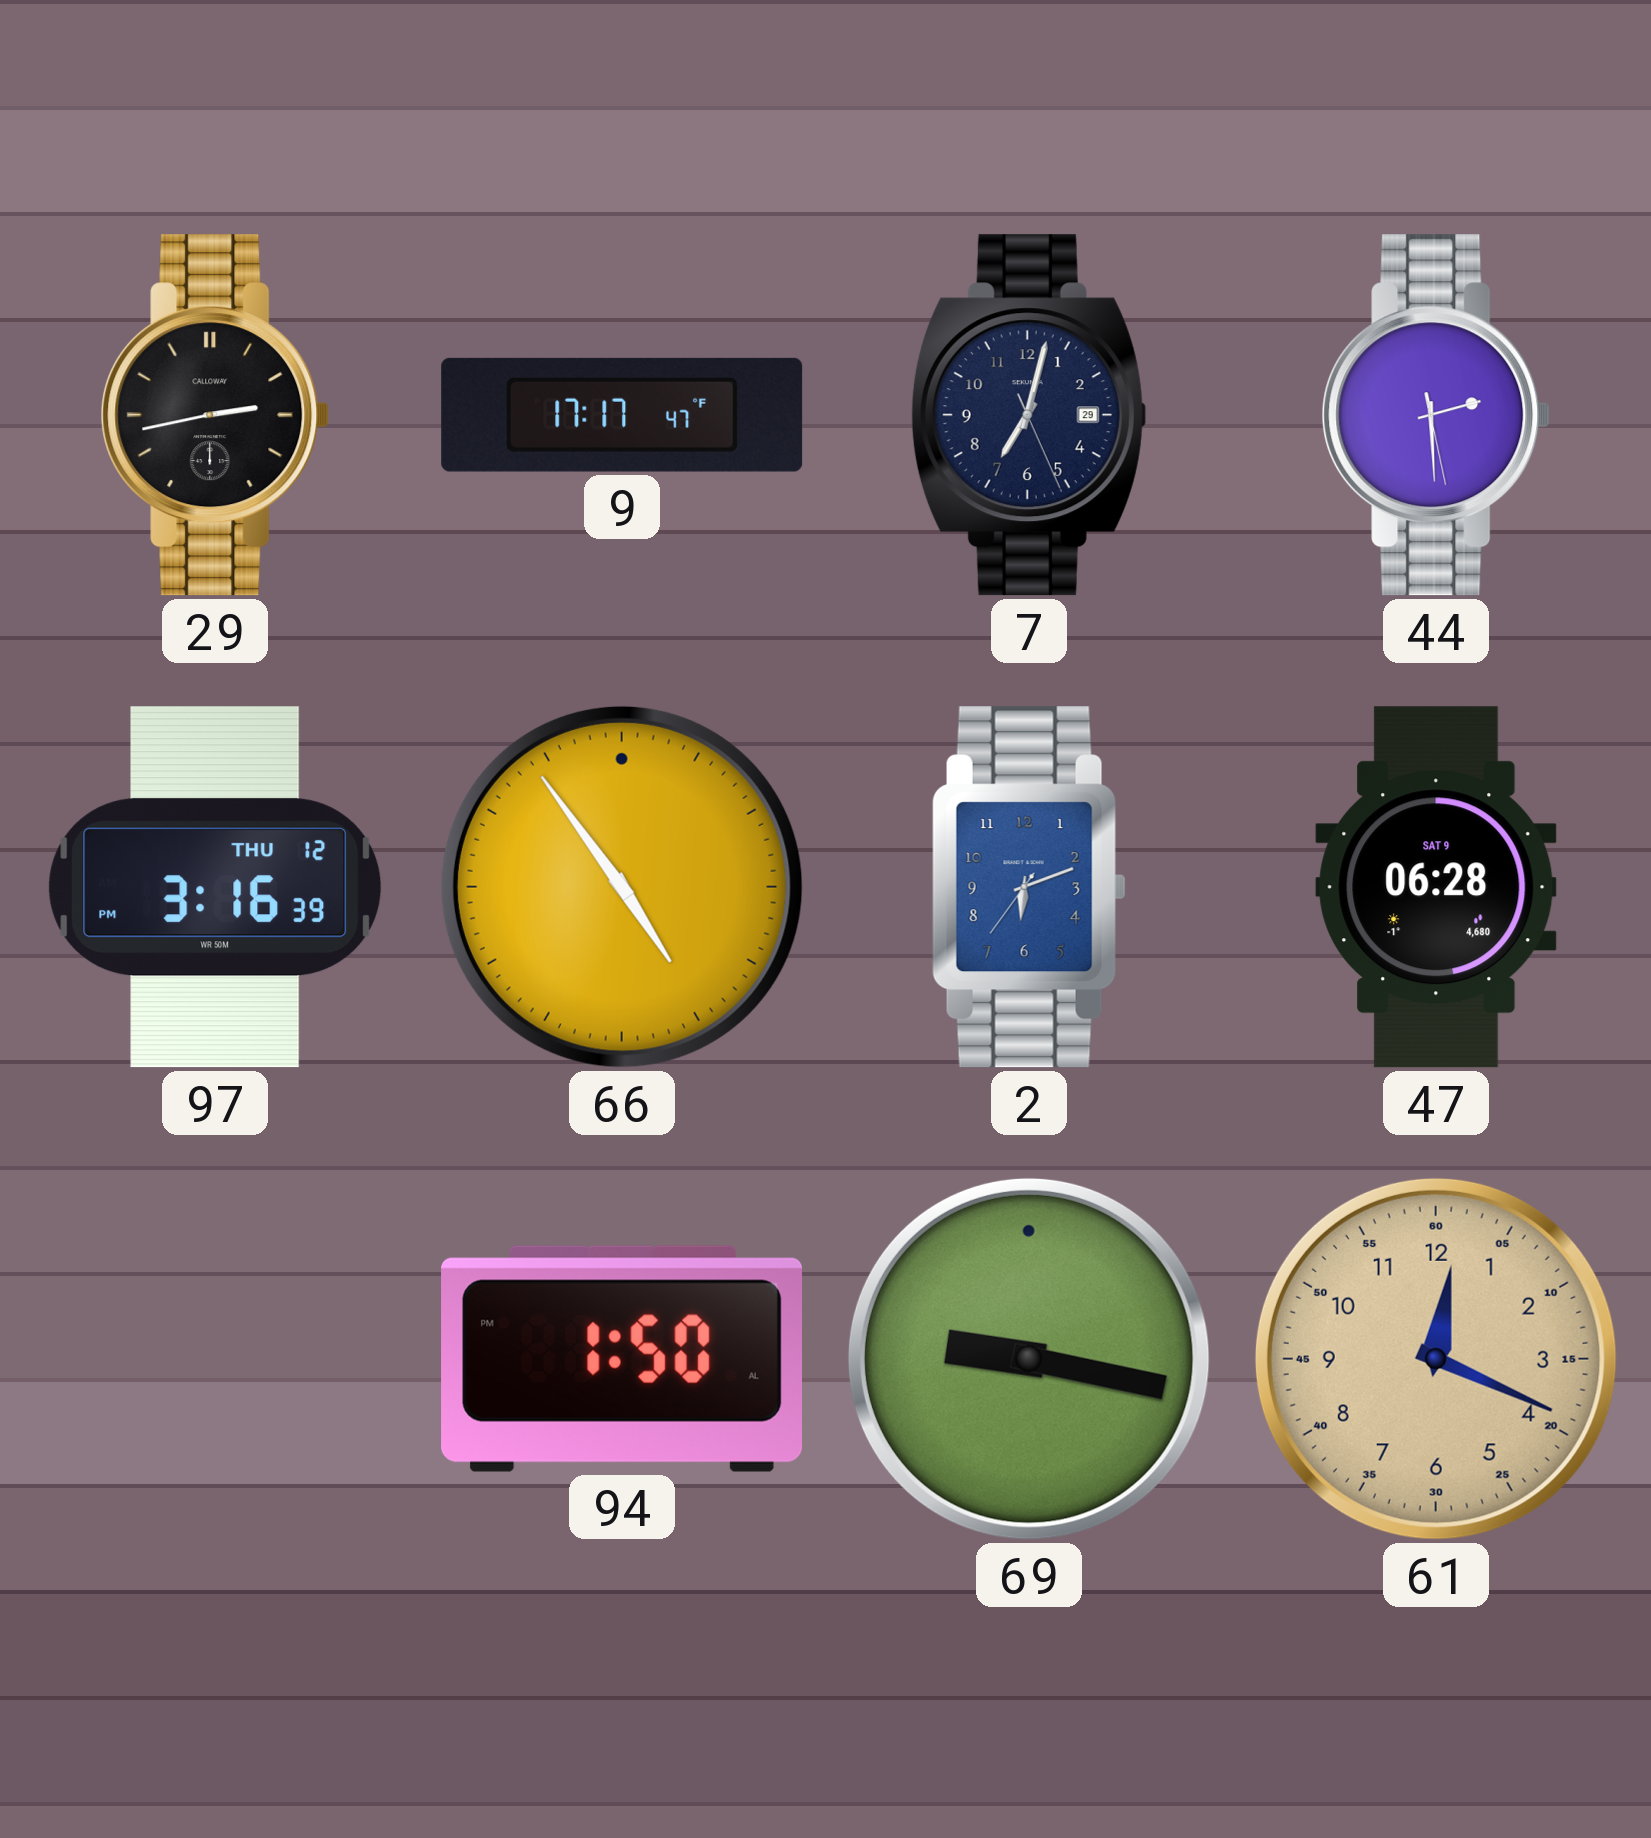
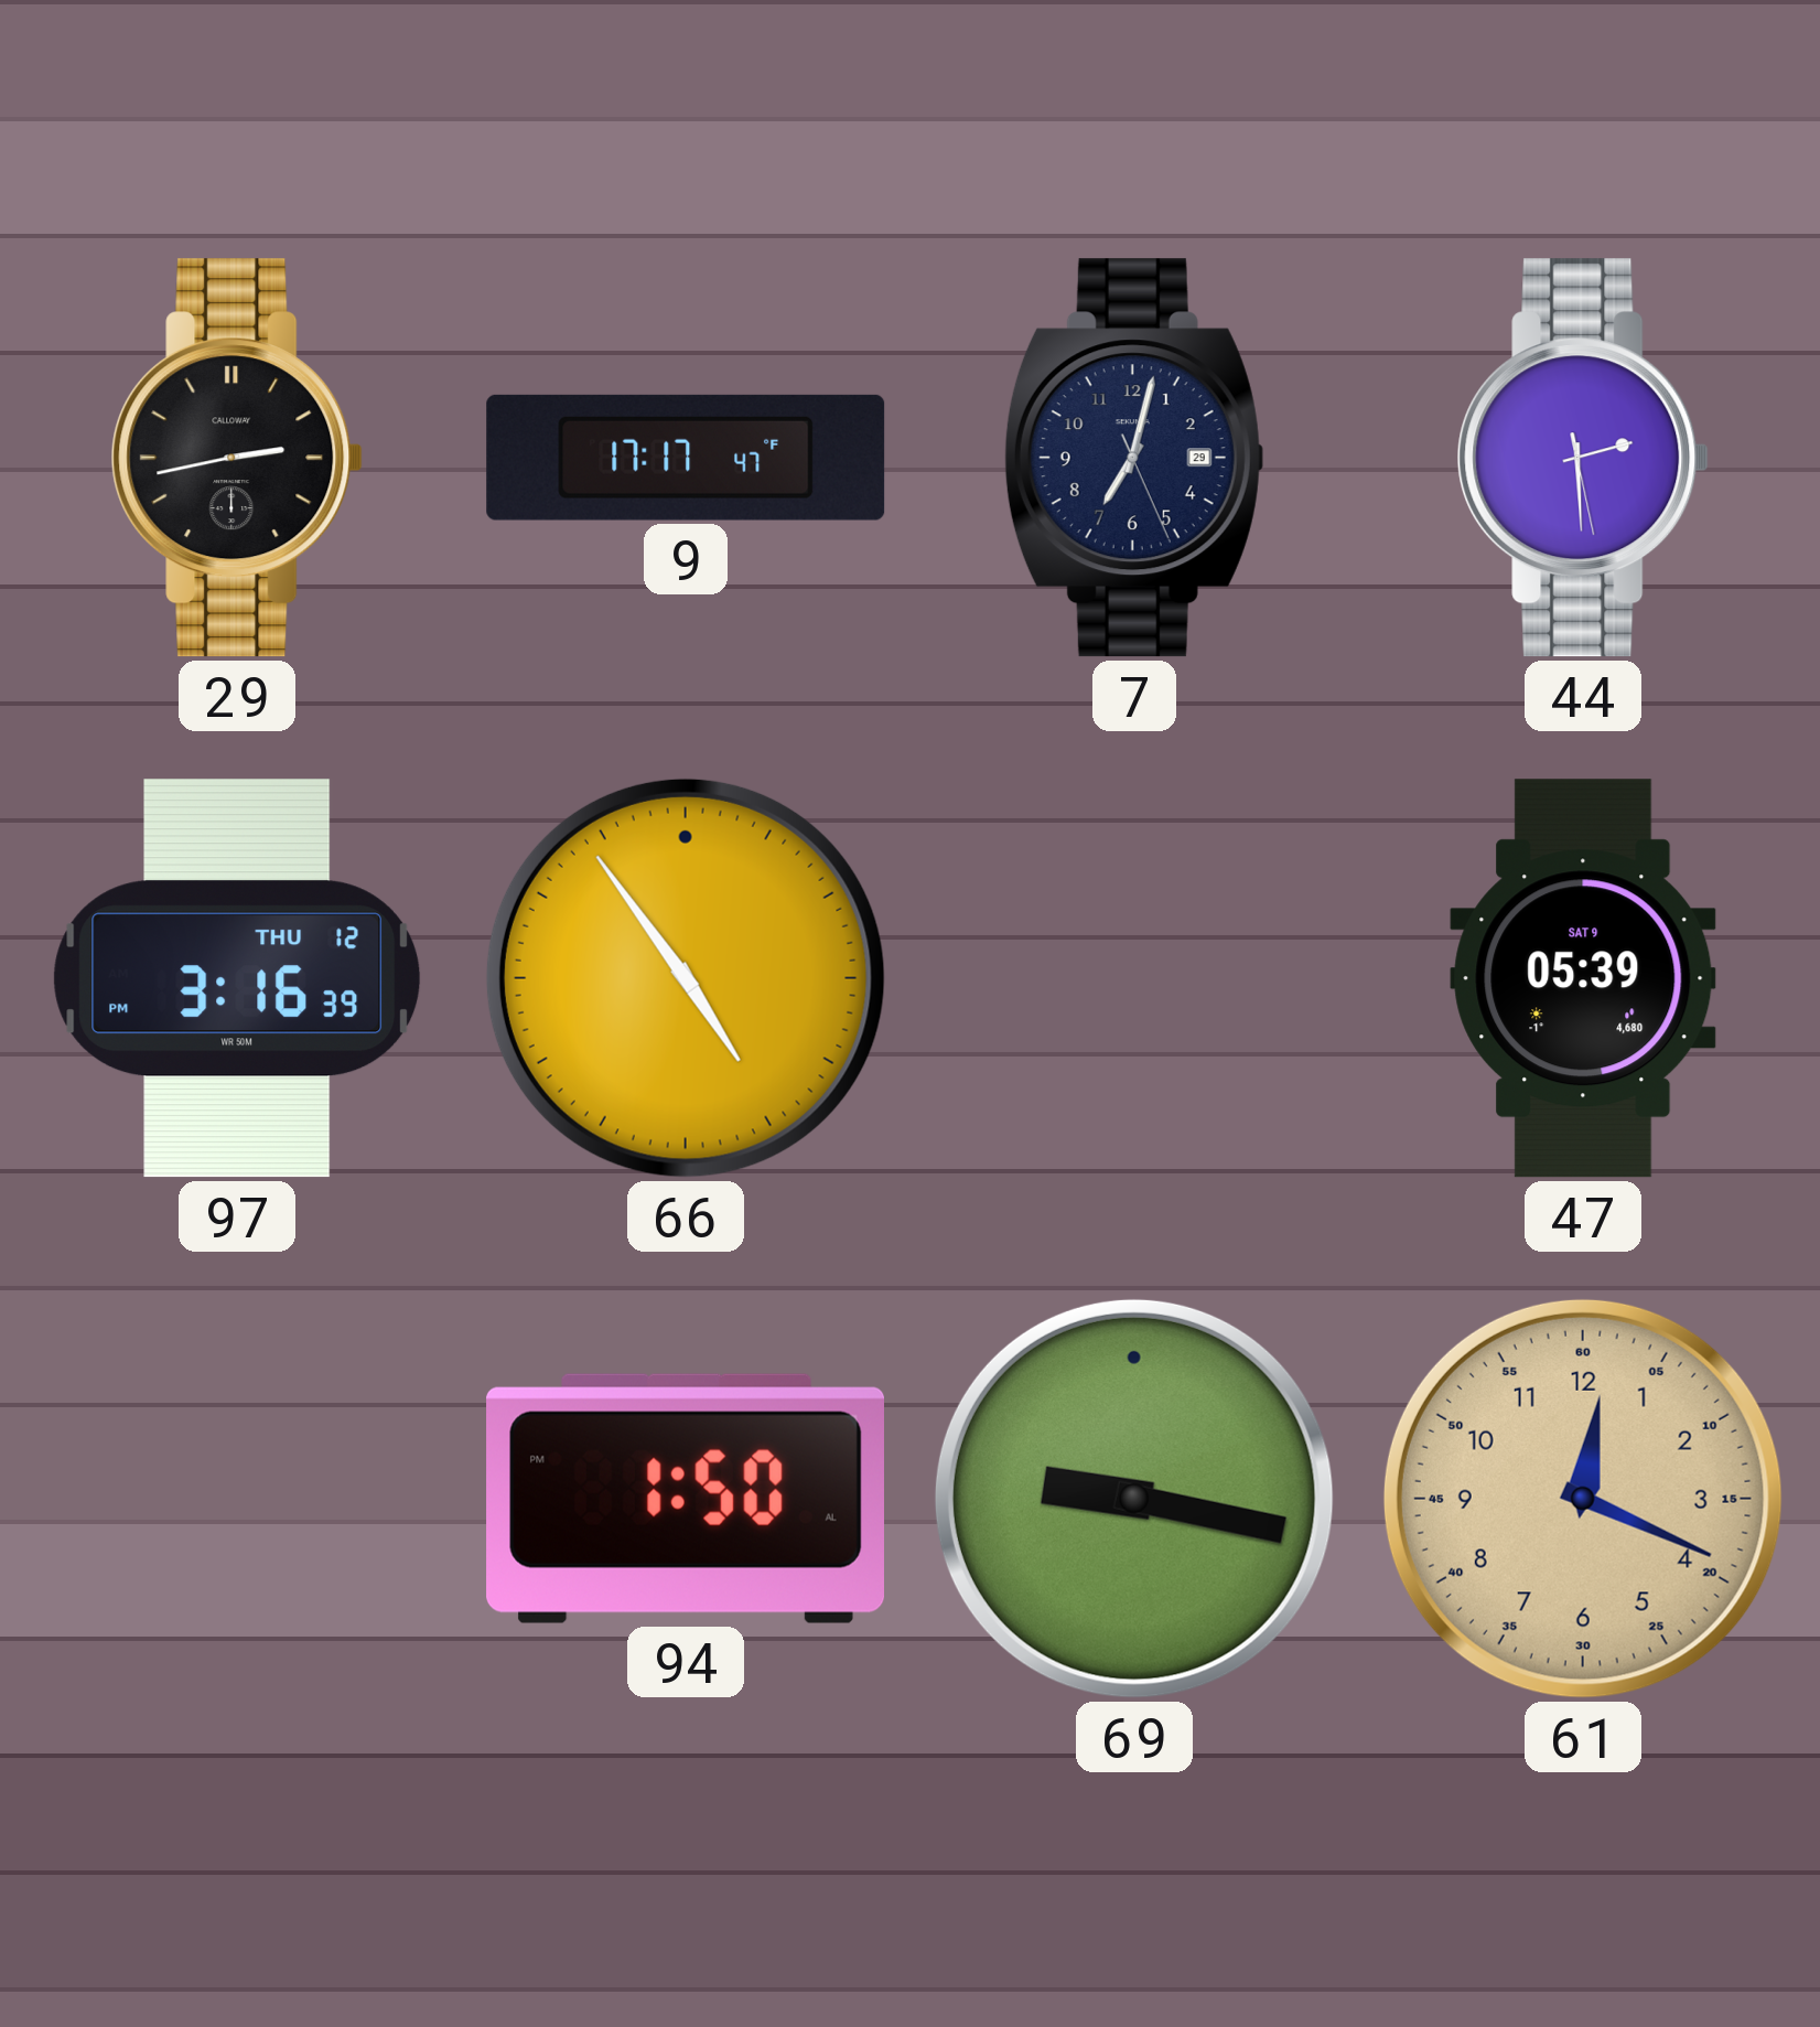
2: 6:11 -> none
47: 06:28 -> 05:39
